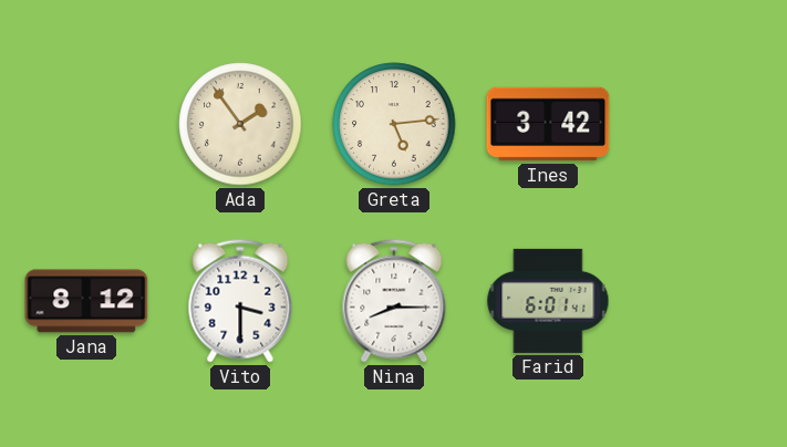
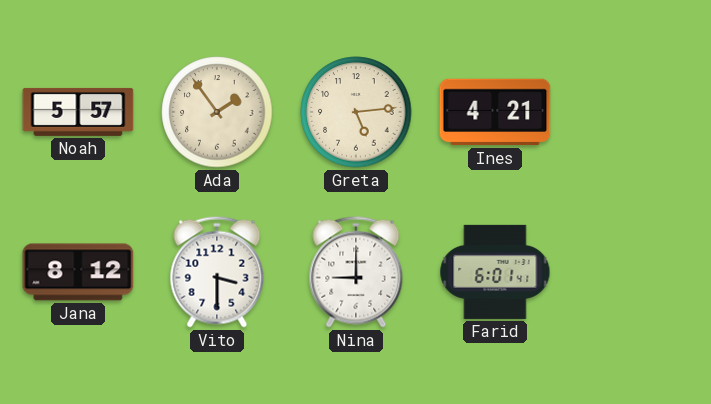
Noah: none -> 5:57
Ines: 3:42 -> 4:21
Nina: 8:15 -> 9:00
